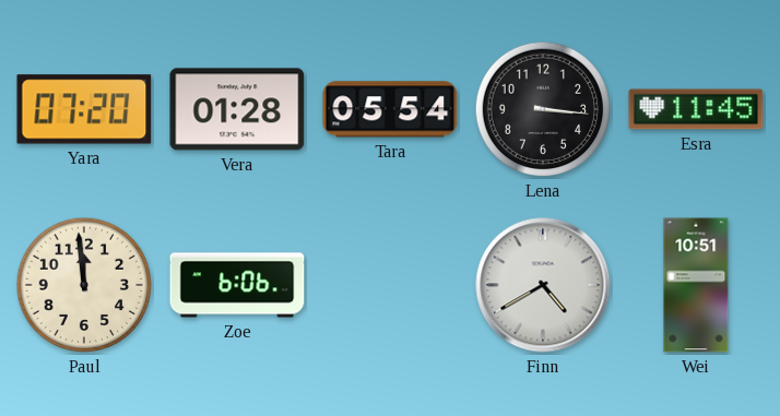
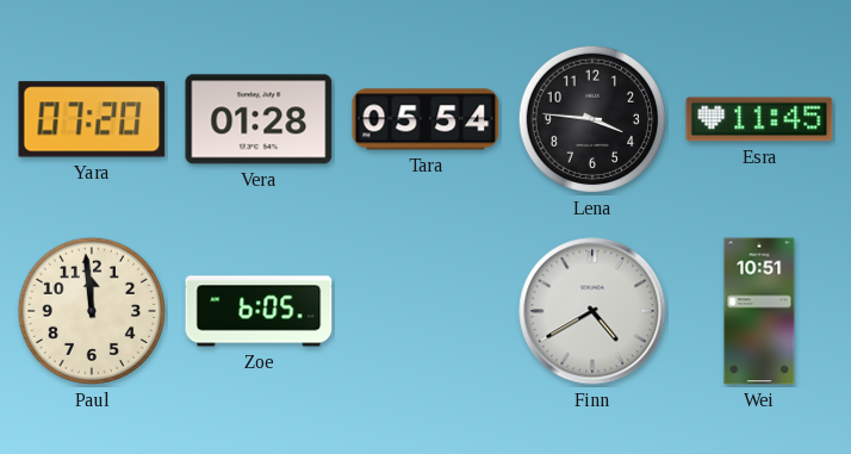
Lena: 3:16 -> 3:46
Zoe: 6:06 -> 6:05
